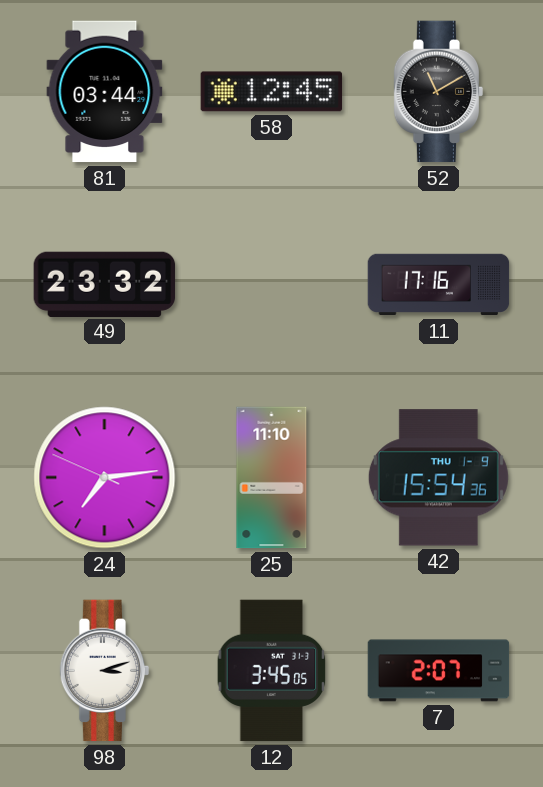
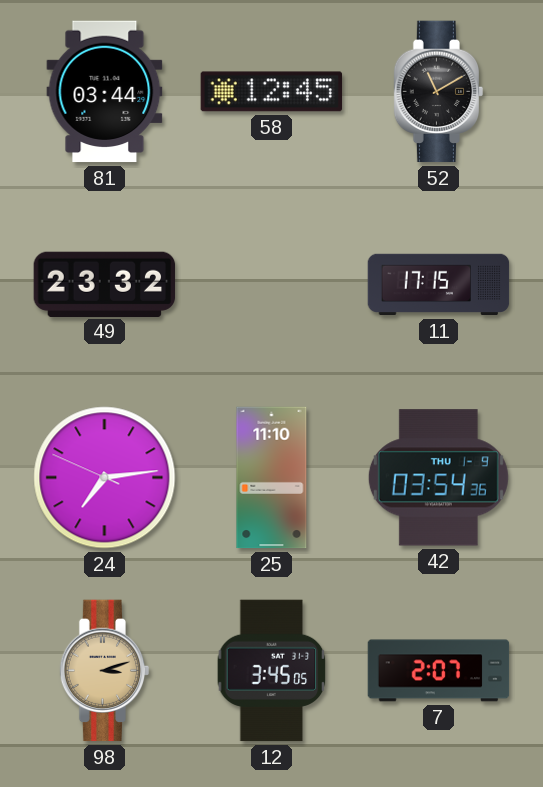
11: 17:16 -> 17:15
42: 15:54 -> 03:54
98 dial: white -> champagne
